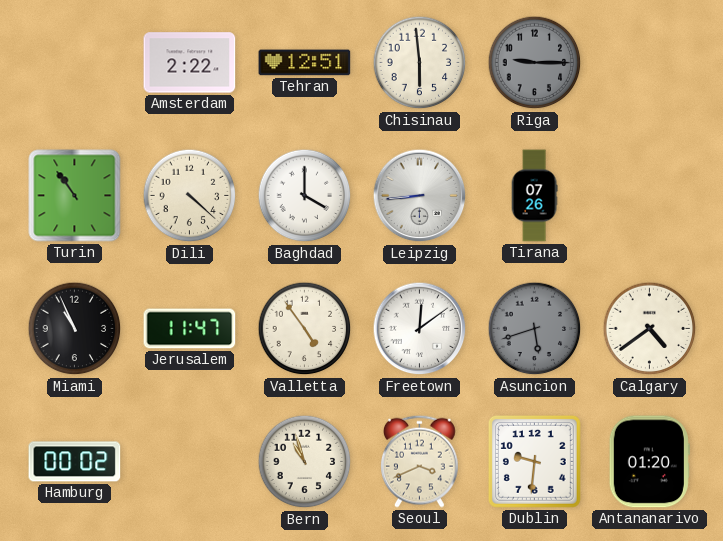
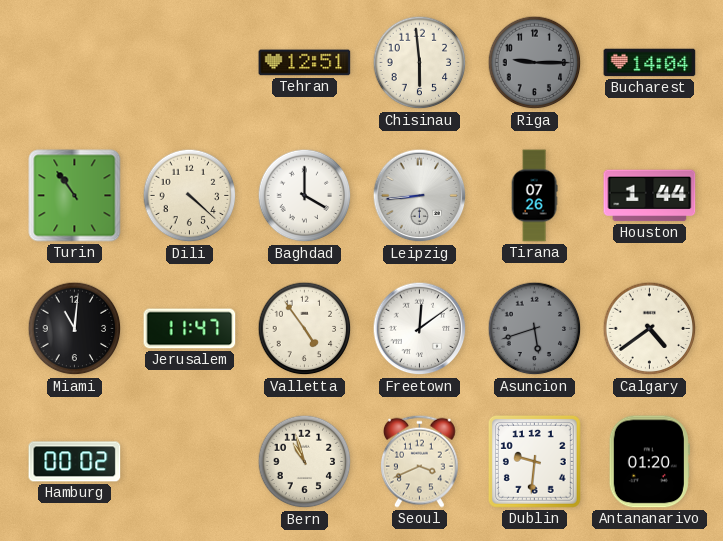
Amsterdam: 2:22 -> none
Bucharest: none -> 14:04
Houston: none -> 1:44
Miami: 10:56 -> 11:01
